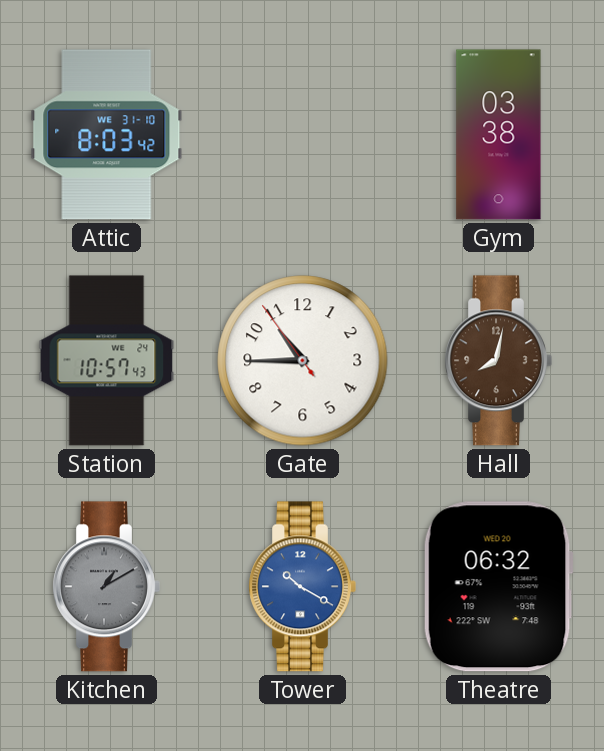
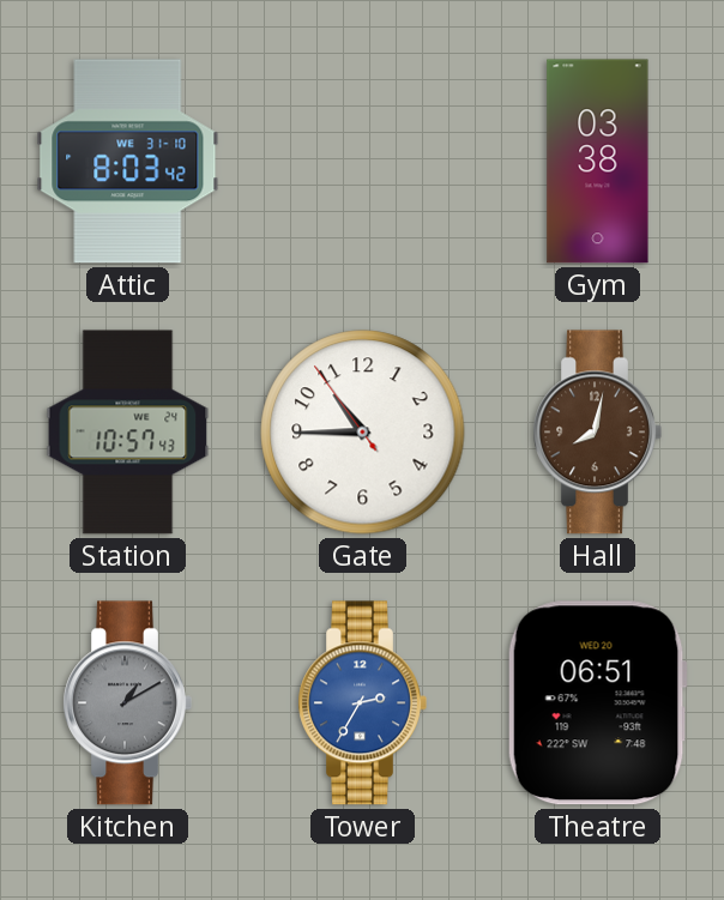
Tower: 10:20 -> 2:35
Theatre: 06:32 -> 06:51
